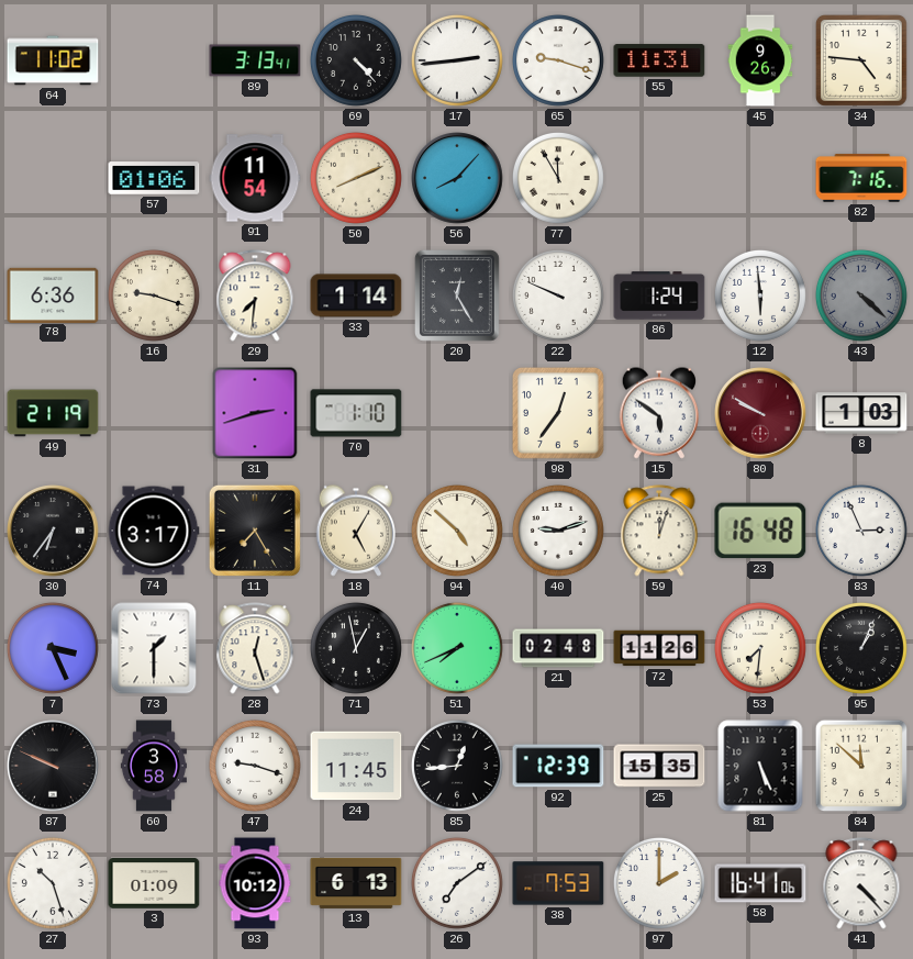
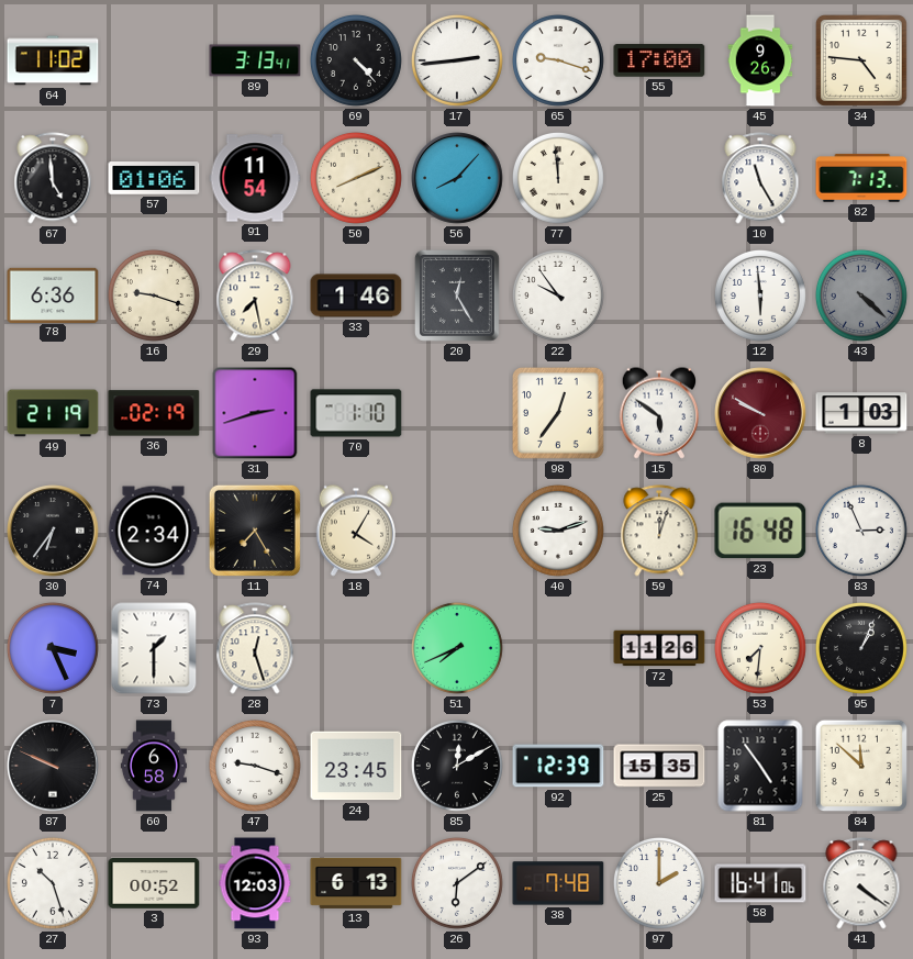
55: 11:31 -> 17:00
67: none -> 4:59
77: 11:55 -> 11:59
10: none -> 11:25
82: 7:16 -> 7:13
29: 7:31 -> 7:28
33: 1:14 -> 1:46
22: 9:49 -> 9:54
86: 1:24 -> none
36: none -> 02:19
74: 3:17 -> 2:34
18: 5:05 -> 4:05
94: 4:52 -> none
71: 12:58 -> none
21: 02:48 -> none
60: 3:58 -> 6:58
24: 11:45 -> 23:45
85: 12:44 -> 12:10
81: 5:26 -> 4:54
3: 01:09 -> 00:52
93: 10:12 -> 12:03
26: 7:09 -> 6:09
38: 7:53 -> 7:48
41: 4:23 -> 4:21
